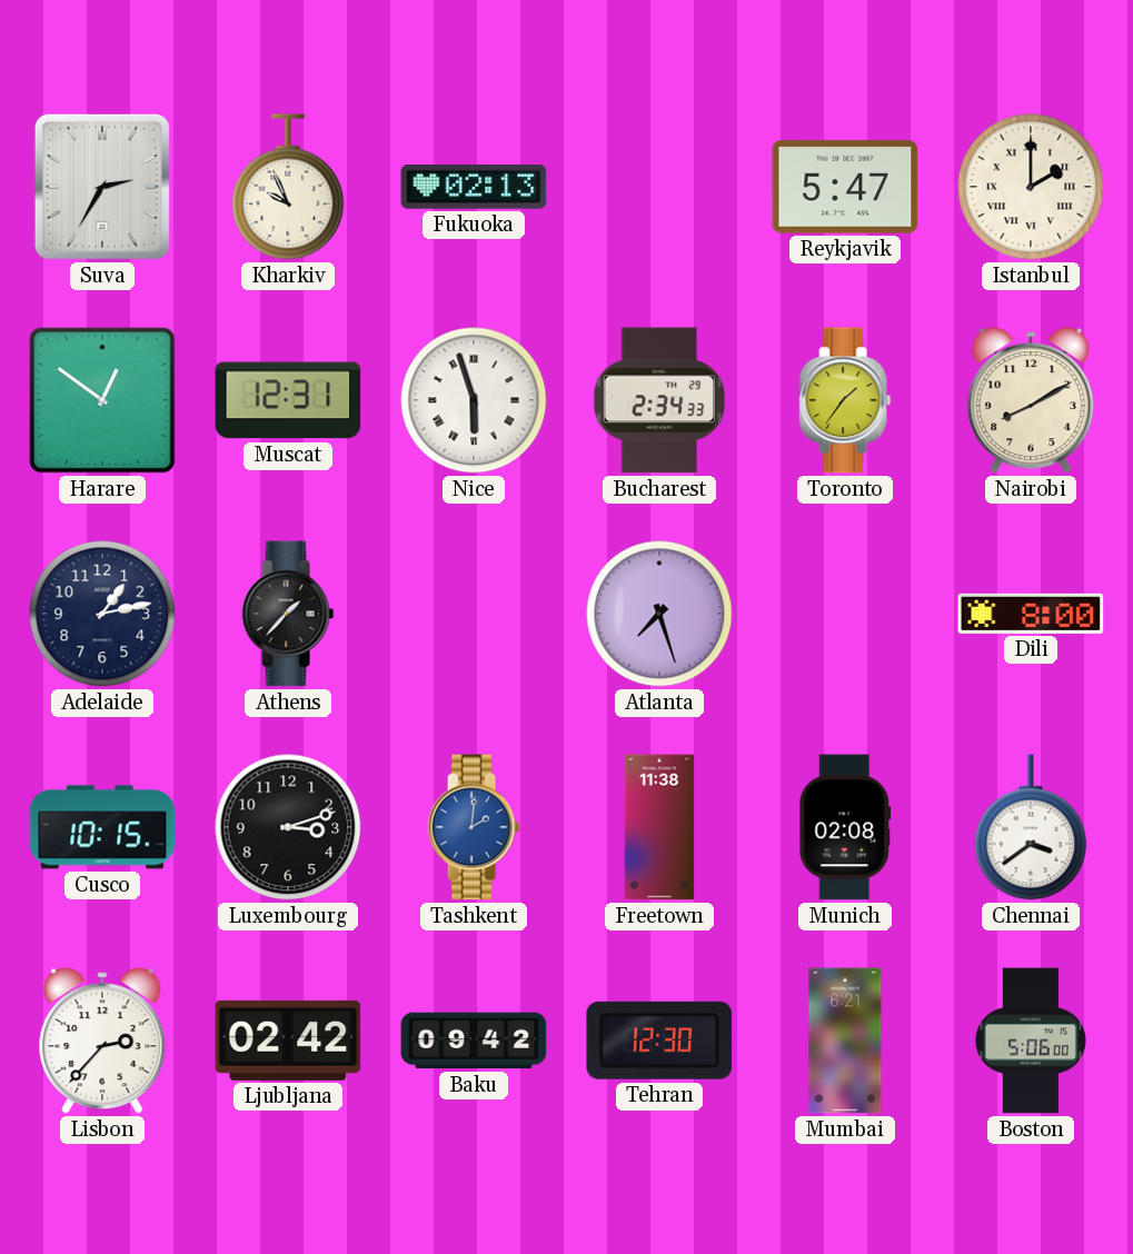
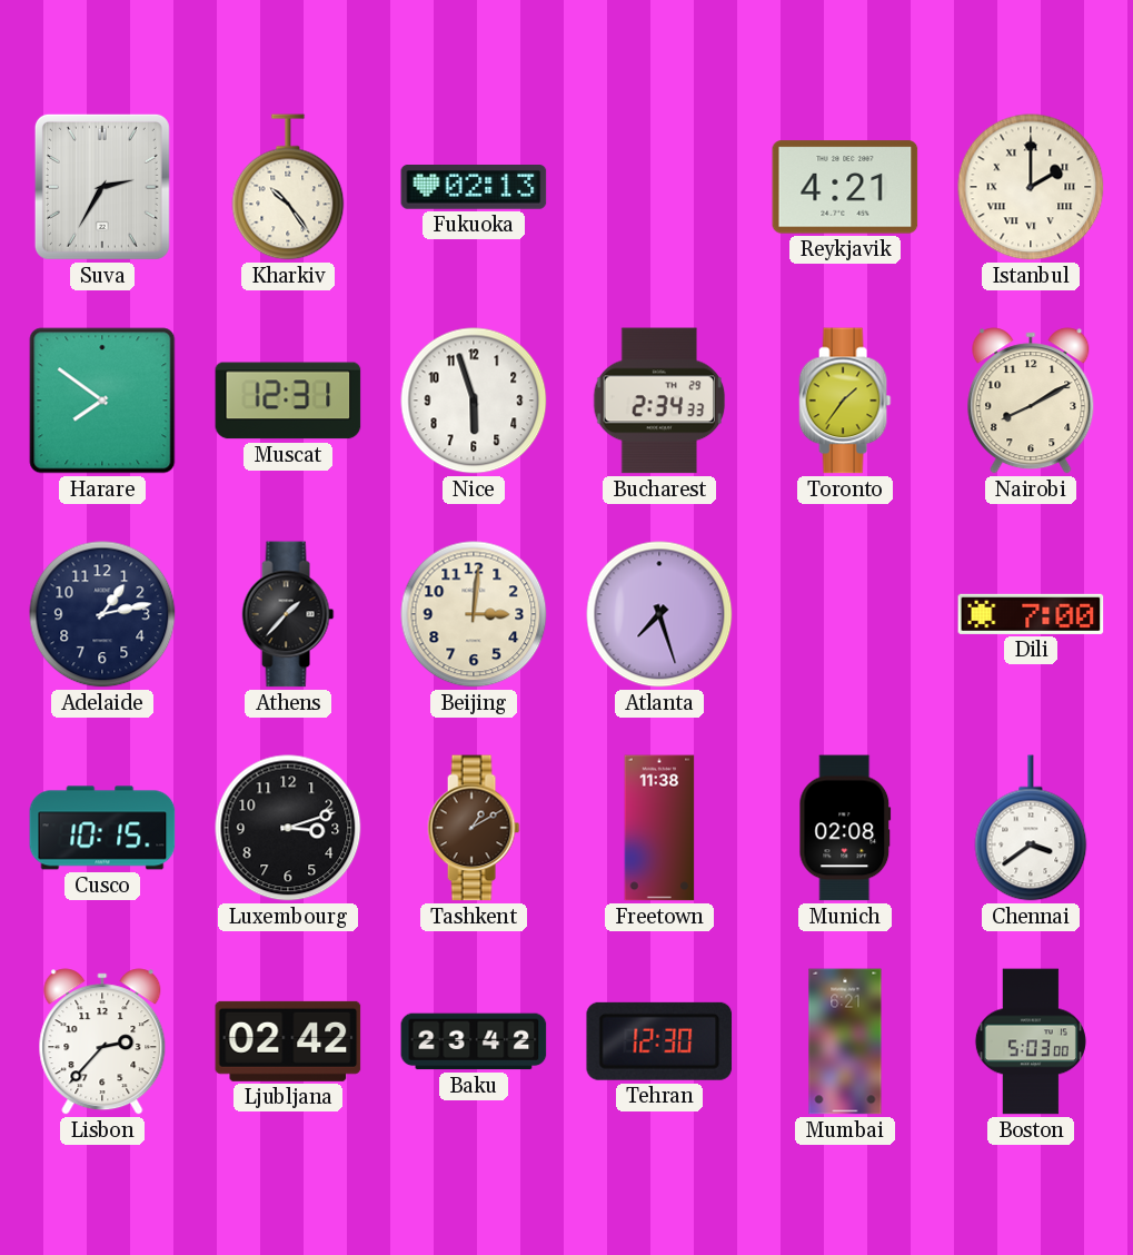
Kharkiv: 9:56 -> 10:24
Reykjavik: 5:47 -> 4:21
Harare: 12:51 -> 7:51
Nice numerals: Roman -> Arabic
Beijing: none -> 3:01
Dili: 8:00 -> 7:00
Tashkent: 2:01 -> 1:10
Tashkent dial: blue -> brown
Baku: 09:42 -> 23:42
Boston: 5:06 -> 5:03
